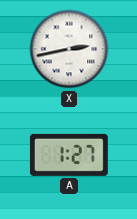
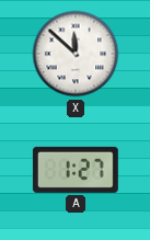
X: 2:43 -> 11:52
